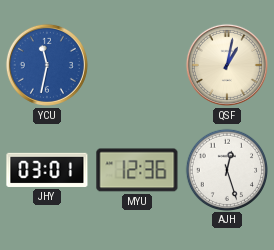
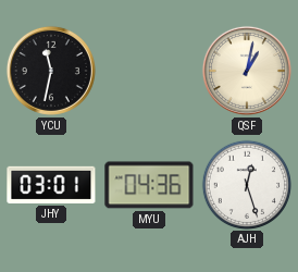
YCU dial: blue -> black
MYU: 12:36 -> 04:36
